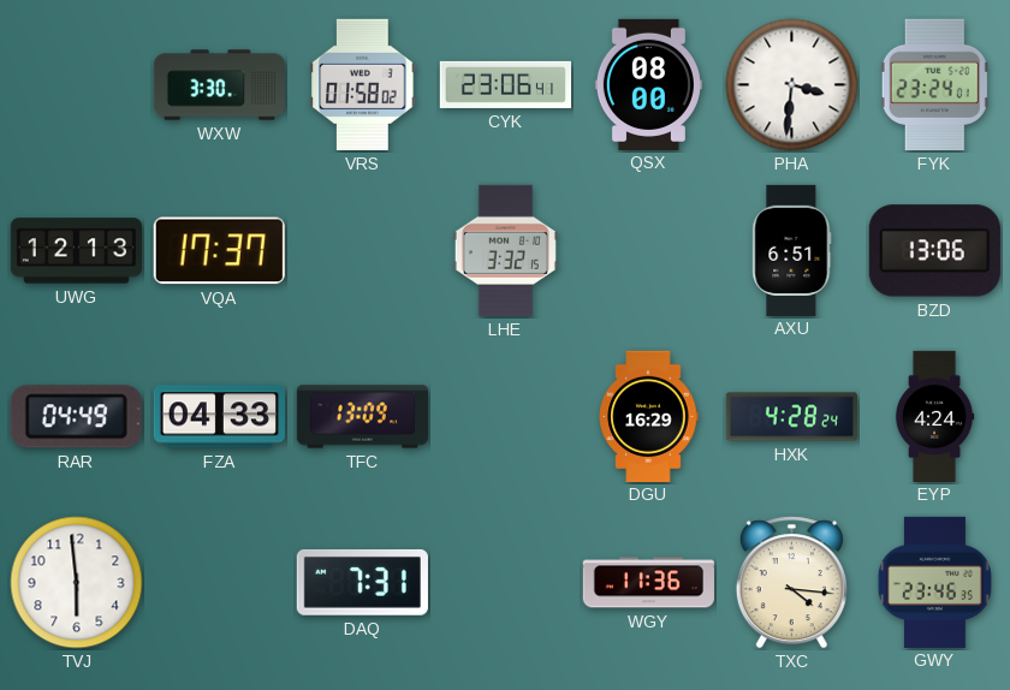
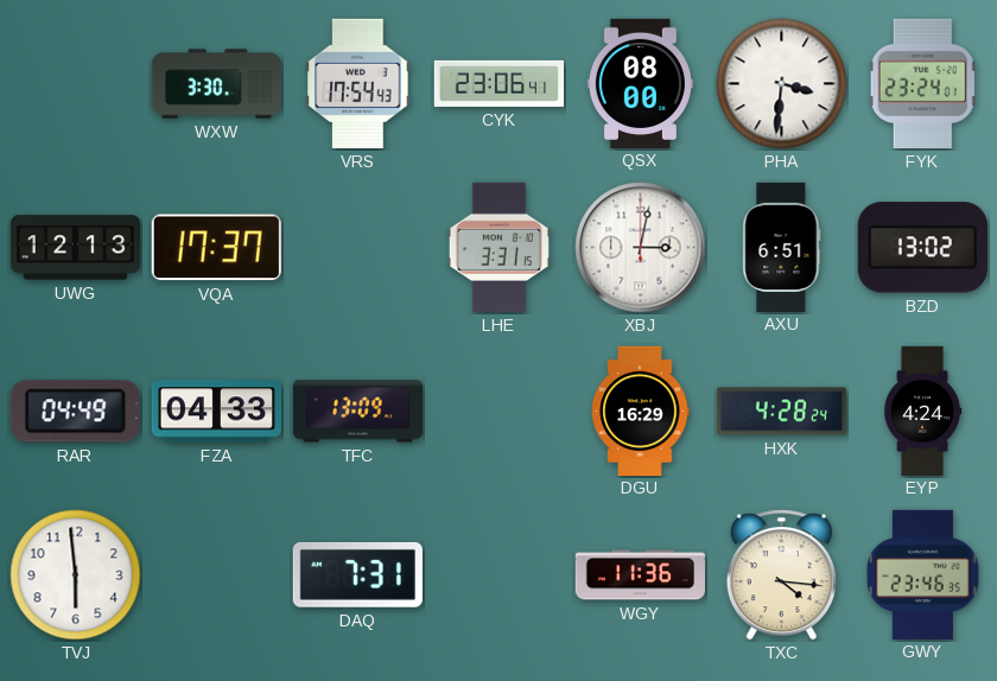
VRS: 01:58 -> 17:54
LHE: 3:32 -> 3:31
XBJ: none -> 3:02
BZD: 13:06 -> 13:02
